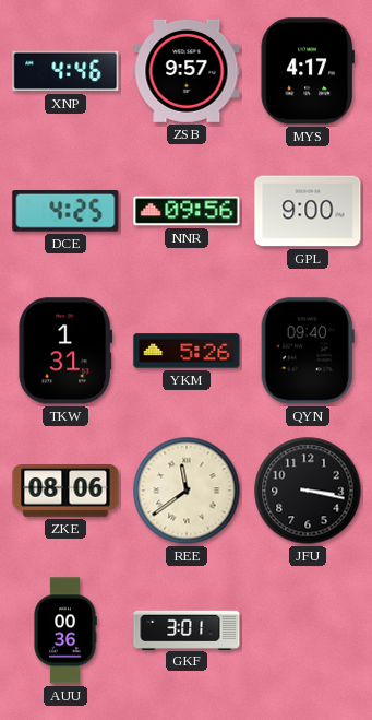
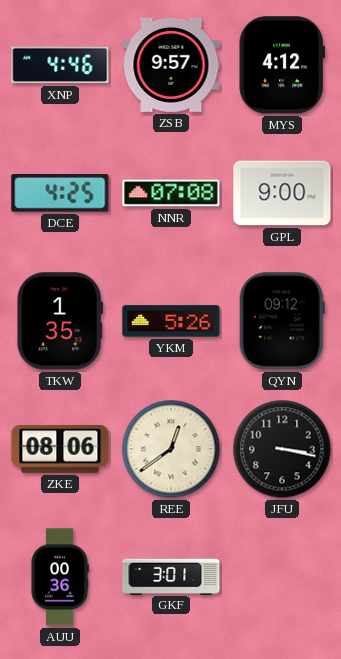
MYS: 4:17 -> 4:12
NNR: 09:56 -> 07:08
TKW: 1:31 -> 1:35
QYN: 09:40 -> 09:12
REE: 11:39 -> 12:39
